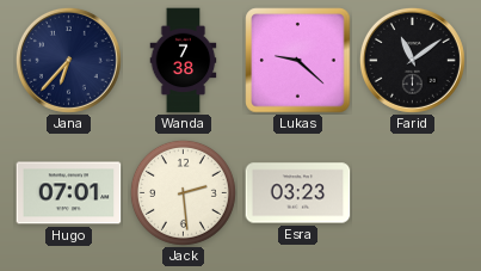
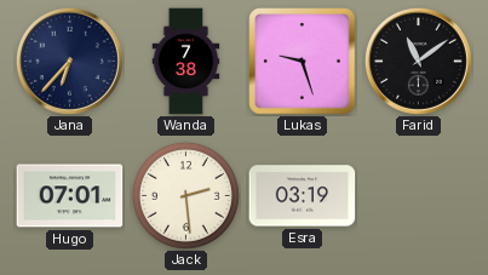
Lukas: 9:22 -> 9:27
Esra: 03:23 -> 03:19
